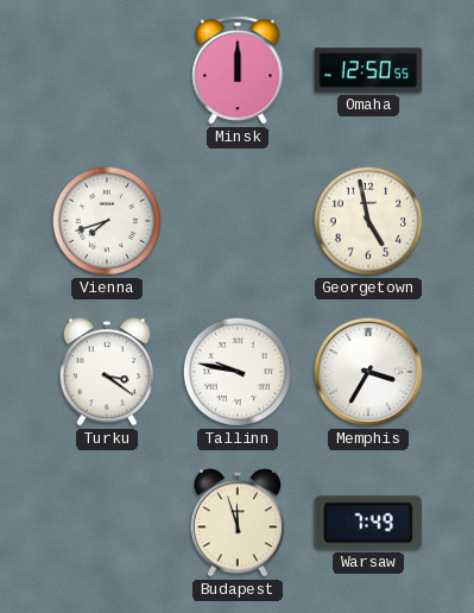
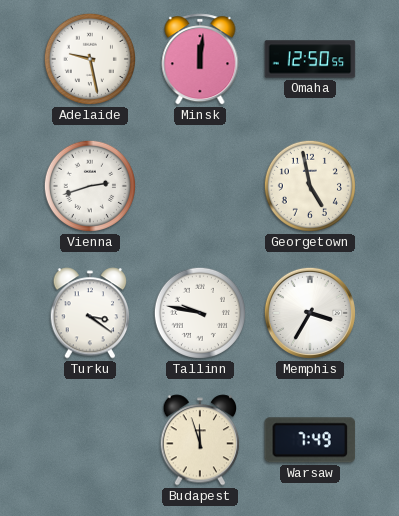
Adelaide: none -> 9:28
Minsk: 12:00 -> 12:01
Vienna: 7:42 -> 2:42
